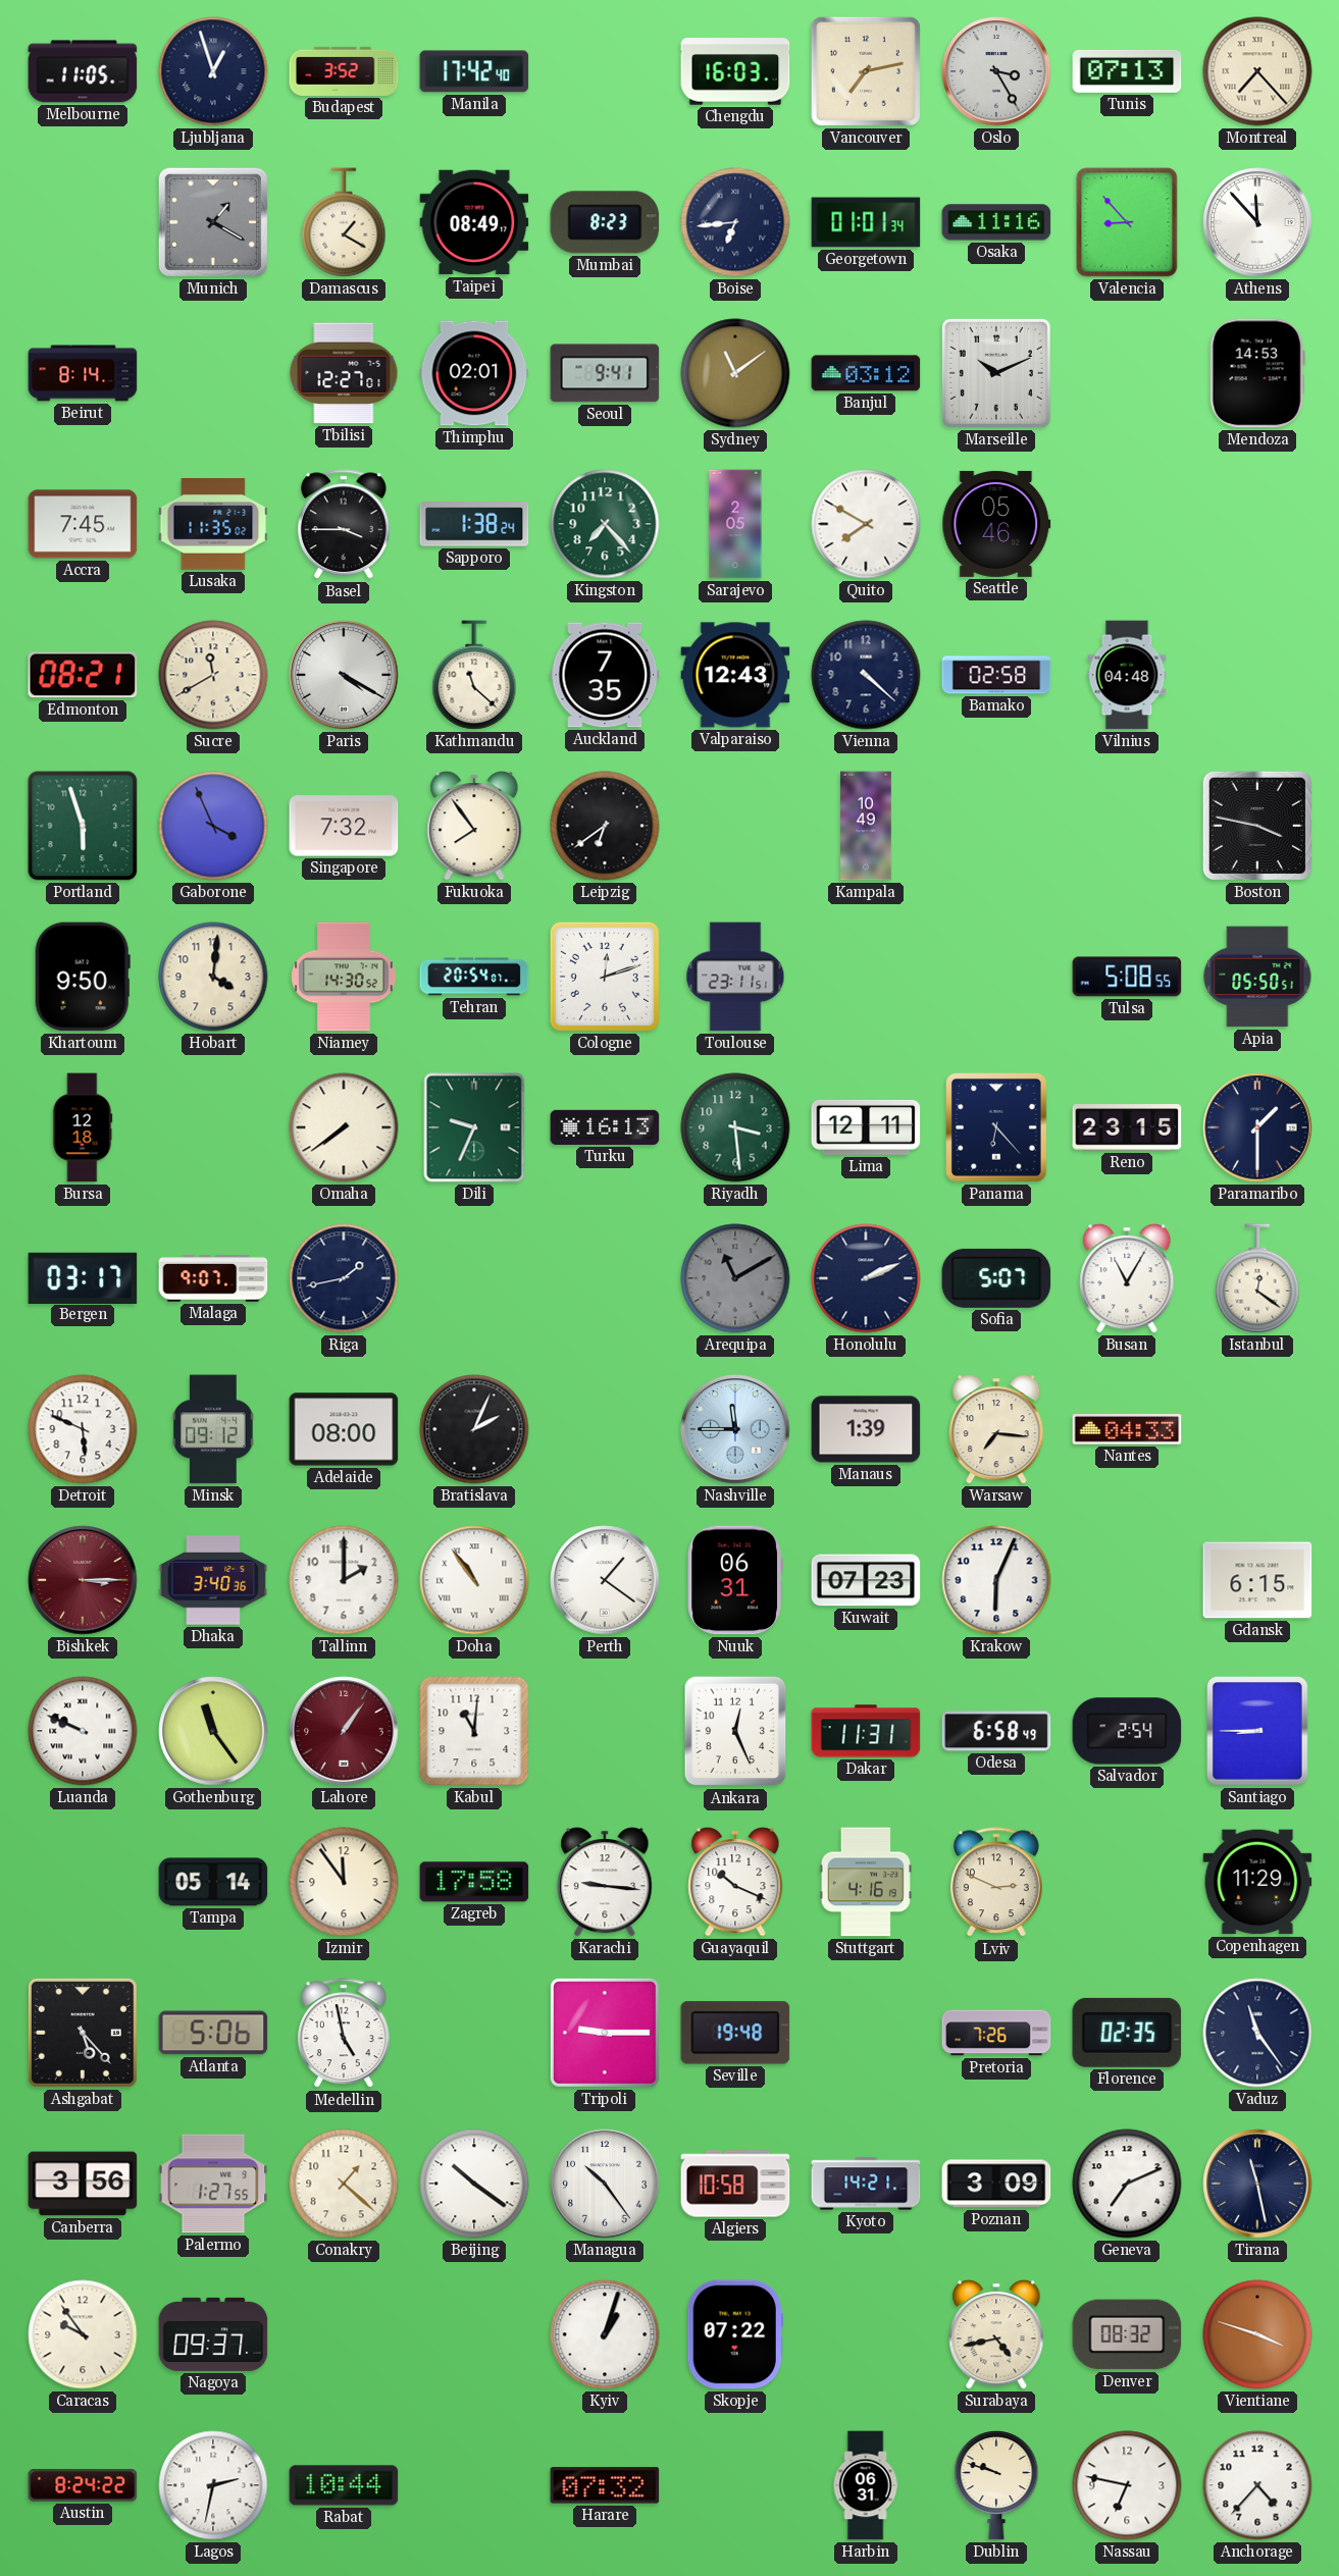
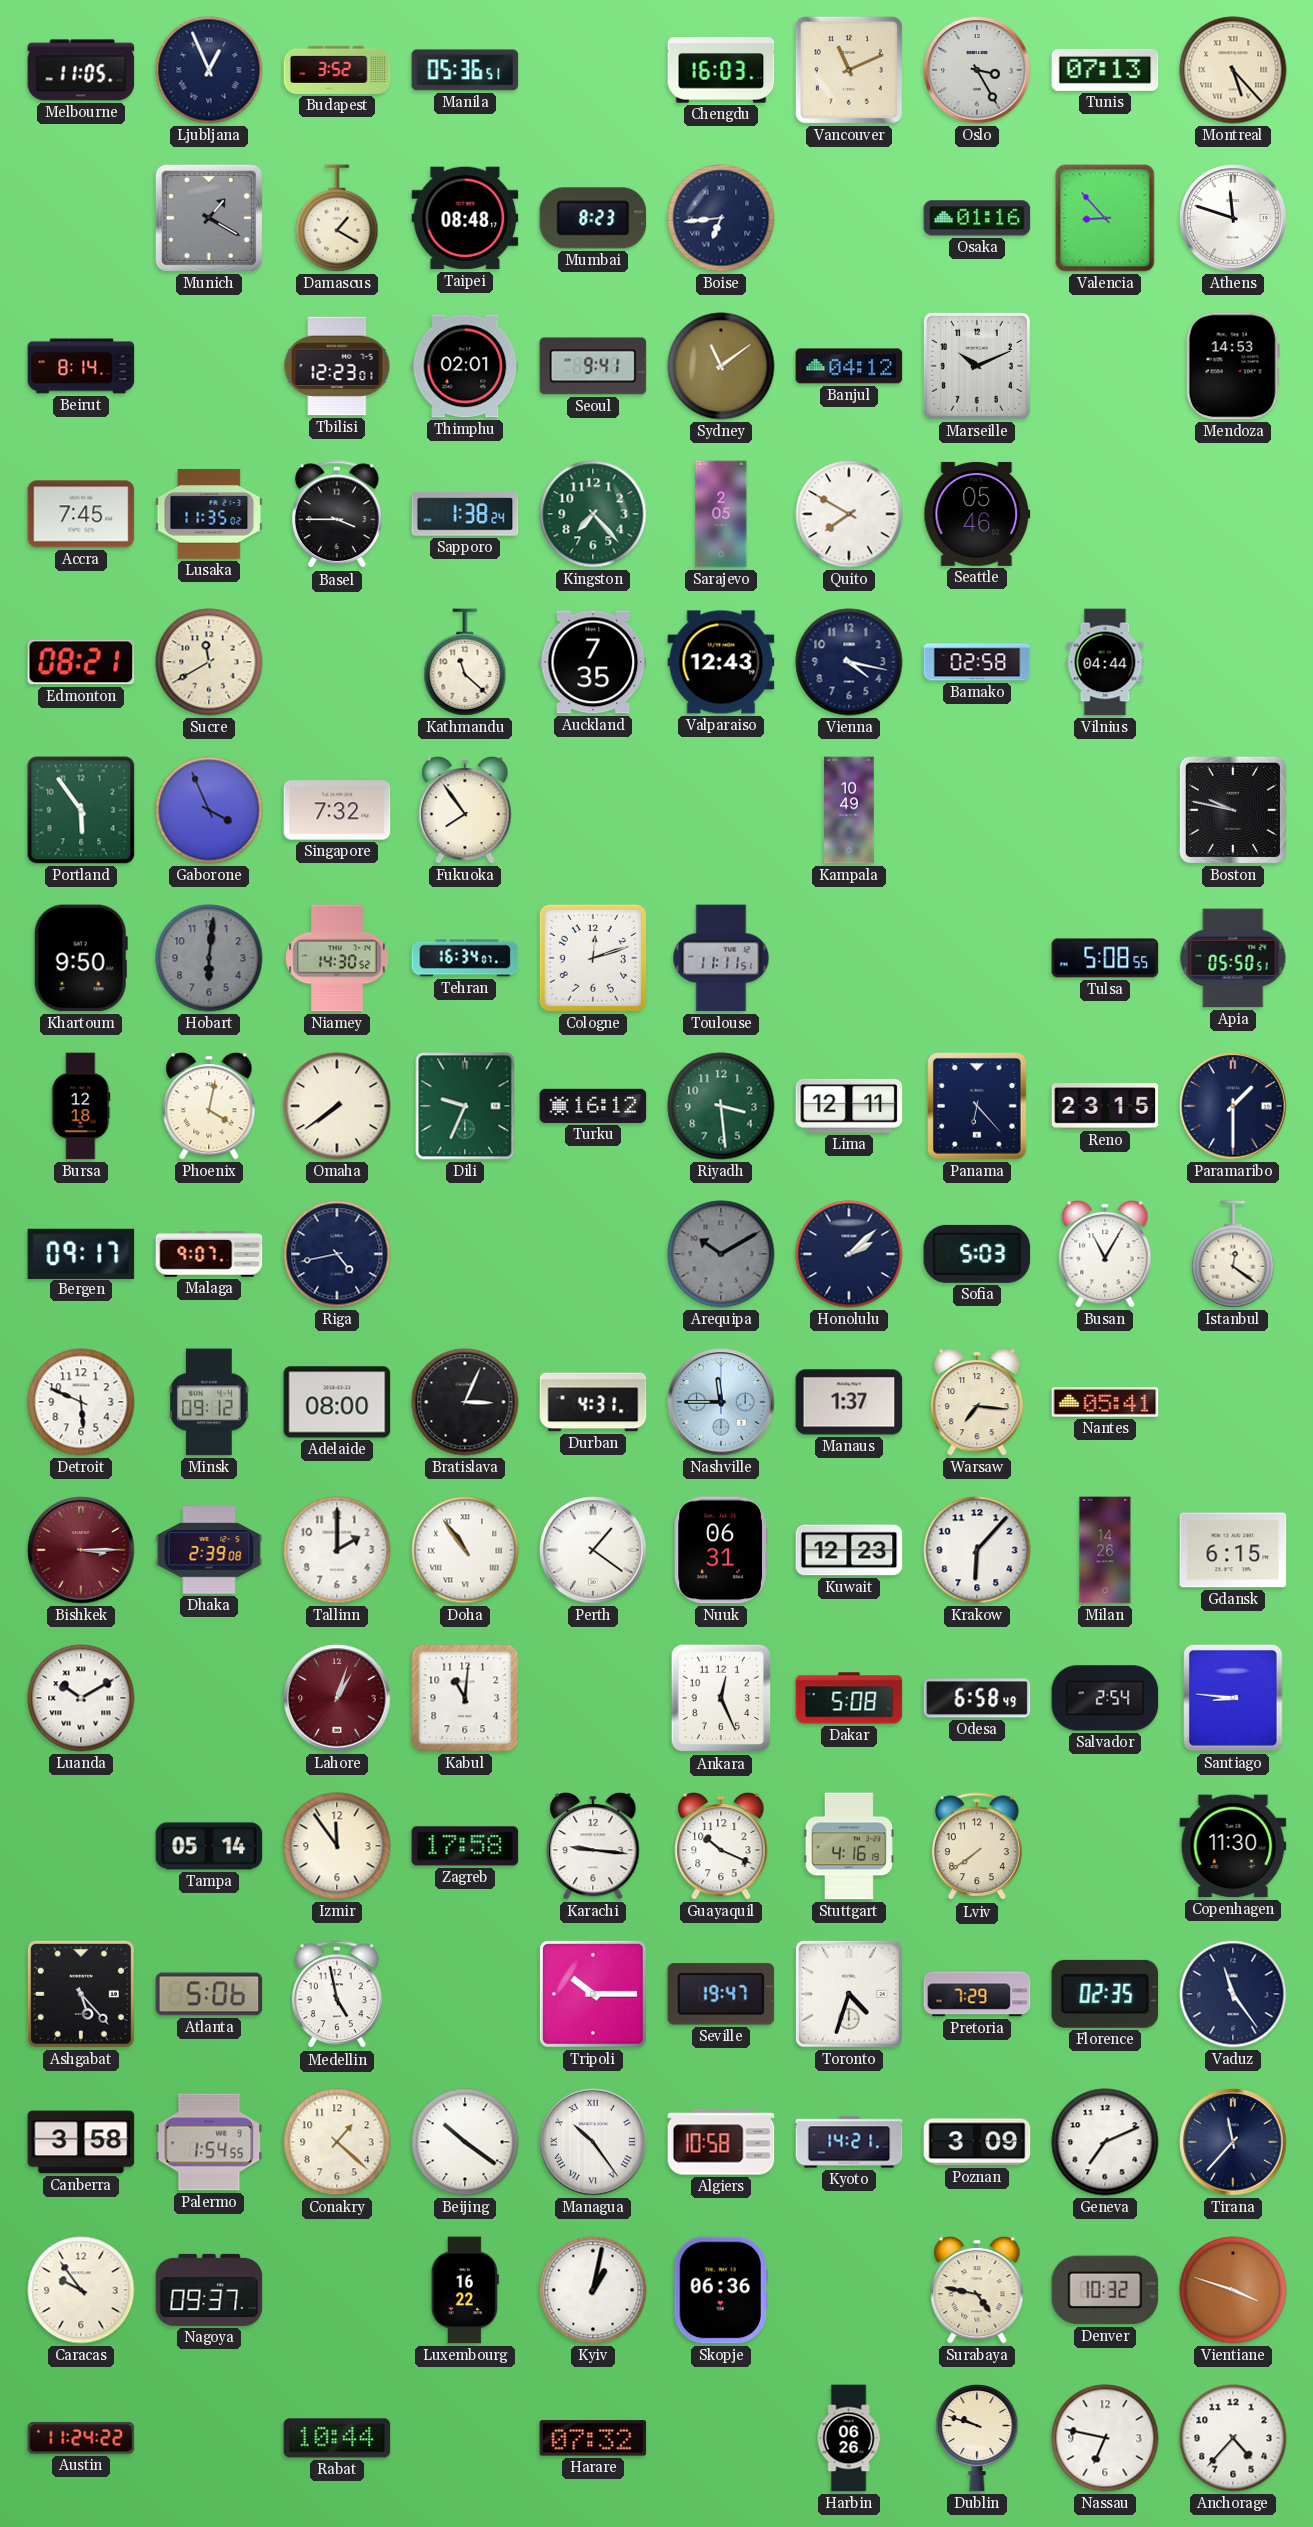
Ljubljana: 12:57 -> 12:56
Manila: 17:42 -> 05:36
Vancouver: 7:13 -> 11:11
Montreal: 7:23 -> 5:23
Taipei: 08:49 -> 08:48
Georgetown: 01:01 -> none
Osaka: 11:16 -> 01:16
Athens: 11:53 -> 11:48
Tbilisi: 12:27 -> 12:23
Banjul: 03:12 -> 04:12
Paris: 4:20 -> none
Vienna: 4:22 -> 4:17
Vilnius: 04:48 -> 04:44
Portland: 5:57 -> 5:54
Leipzig: 6:39 -> none
Boston: 3:47 -> 9:47
Hobart: 4:01 -> 6:01
Hobart dial: cream -> grey
Tehran: 20:54 -> 16:34
Toulouse: 23:11 -> 11:11
Phoenix: none -> 4:02
Turku: 16:13 -> 16:12
Bergen: 03:17 -> 09:17
Riga: 1:43 -> 4:43
Arequipa: 11:10 -> 10:10
Honolulu: 2:11 -> 2:08
Sofia: 5:07 -> 5:03
Bratislava: 2:04 -> 3:04
Durban: none -> 4:31
Manaus: 1:39 -> 1:37
Nantes: 04:33 -> 05:41
Dhaka: 3:40 -> 2:39
Kuwait: 07:23 -> 12:23
Krakow: 6:04 -> 6:07
Milan: none -> 14:26
Luanda: 9:49 -> 10:10
Gothenburg: 11:24 -> none
Lahore: 1:06 -> 1:03
Dakar: 11:31 -> 5:08
Santiago: 8:45 -> 8:46
Lviv: 2:49 -> 7:39
Copenhagen: 11:29 -> 11:30
Tripoli: 9:15 -> 10:15
Seville: 19:48 -> 19:47
Toronto: none -> 4:33
Pretoria: 7:26 -> 7:29
Canberra: 3:56 -> 3:58
Palermo: 1:27 -> 1:54
Managua numerals: Arabic -> Roman
Tirana: 11:28 -> 11:37
Luxembourg: none -> 16:22
Kyiv: 1:03 -> 1:02
Skopje: 07:22 -> 06:36
Surabaya: 4:43 -> 4:47
Denver: 08:32 -> 10:32
Austin: 8:24 -> 11:24
Lagos: 2:32 -> none
Harbin: 06:31 -> 06:26
